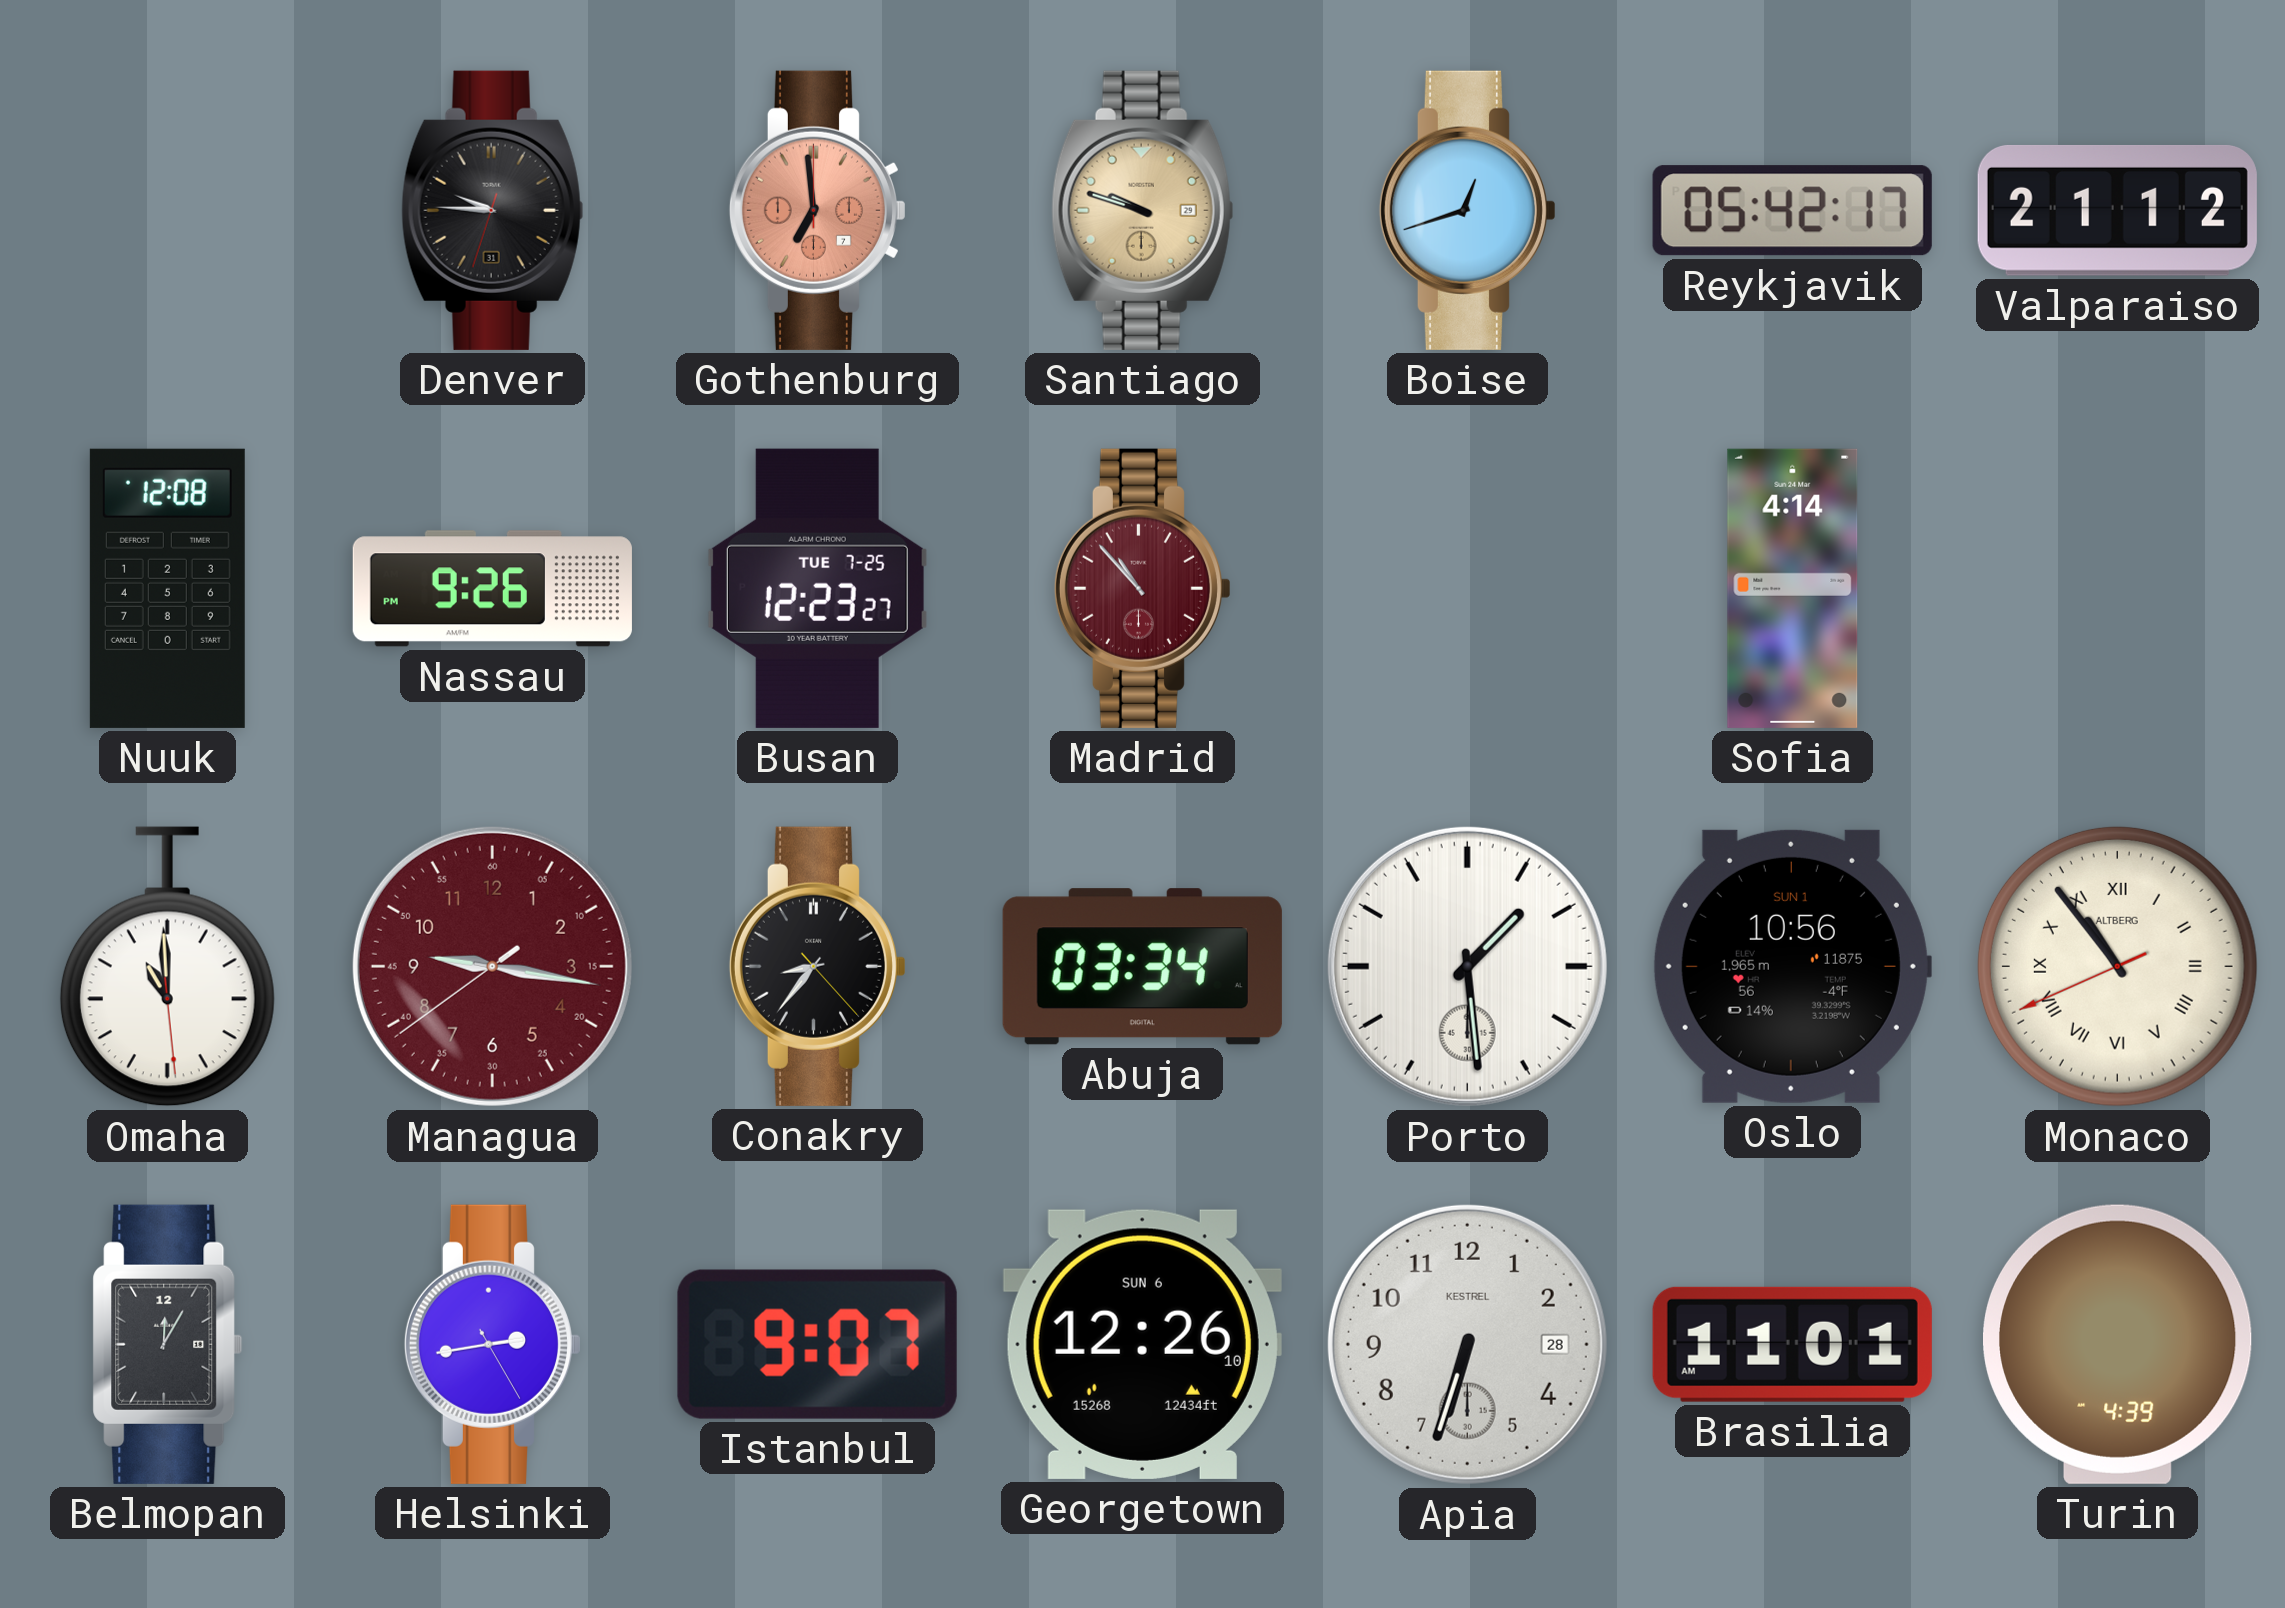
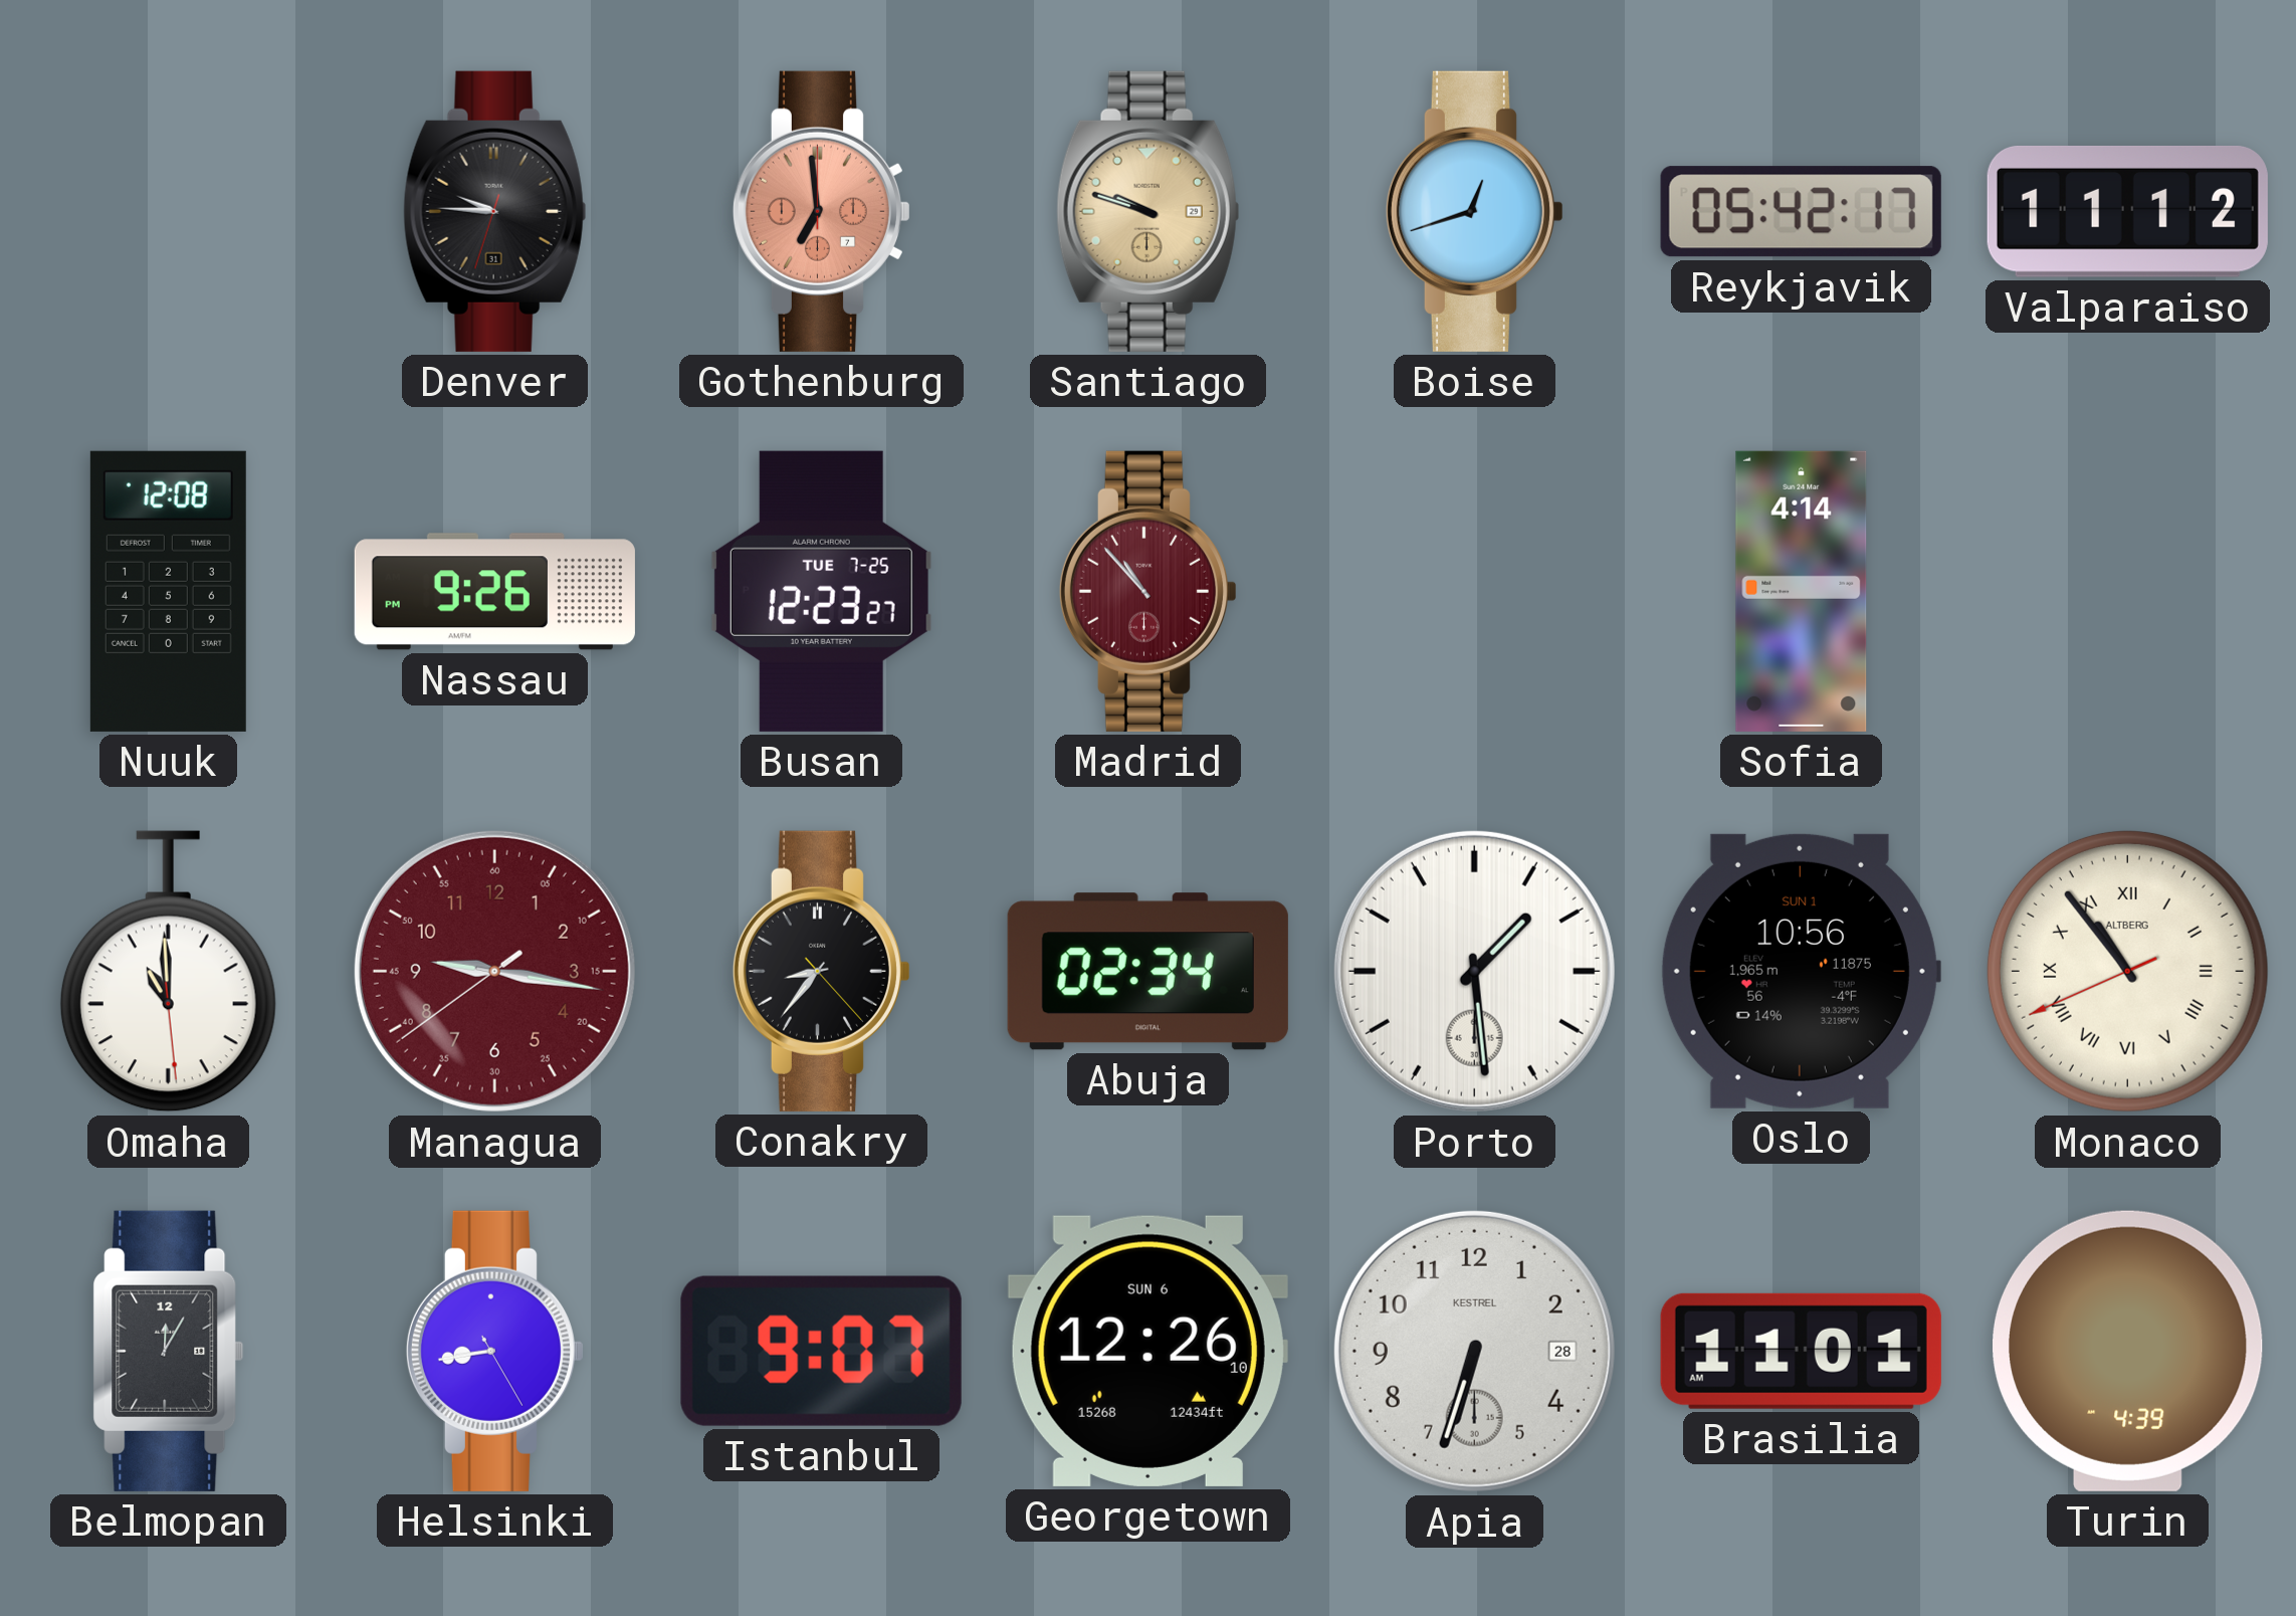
Valparaiso: 21:12 -> 11:12
Abuja: 03:34 -> 02:34
Helsinki: 2:43 -> 8:43
